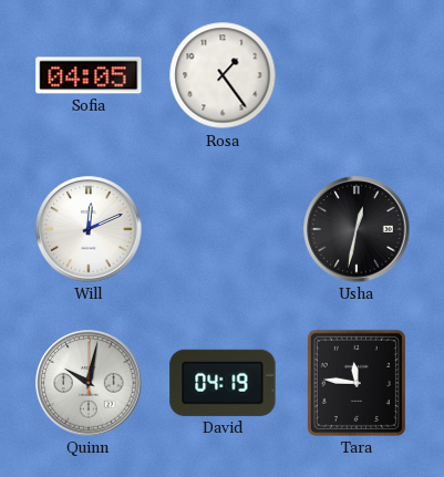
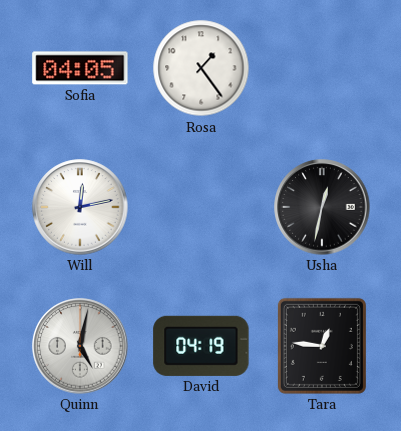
Will: 12:11 -> 12:13
Quinn: 10:02 -> 5:02
Tara: 11:46 -> 12:46
